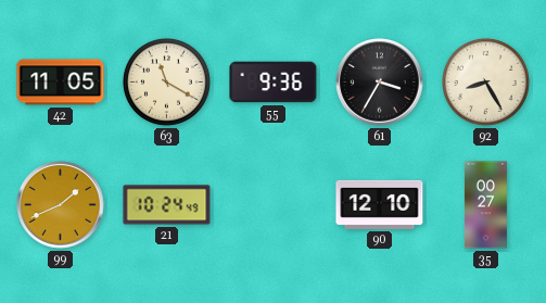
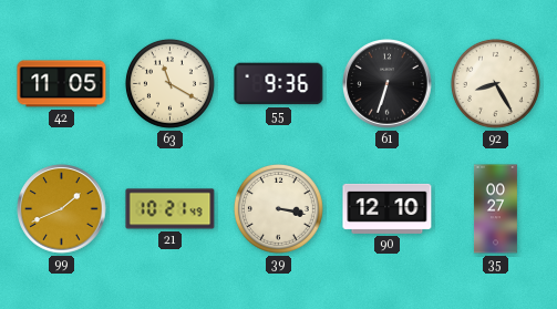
61: 3:35 -> 6:33
21: 10:24 -> 10:21
39: none -> 3:17
